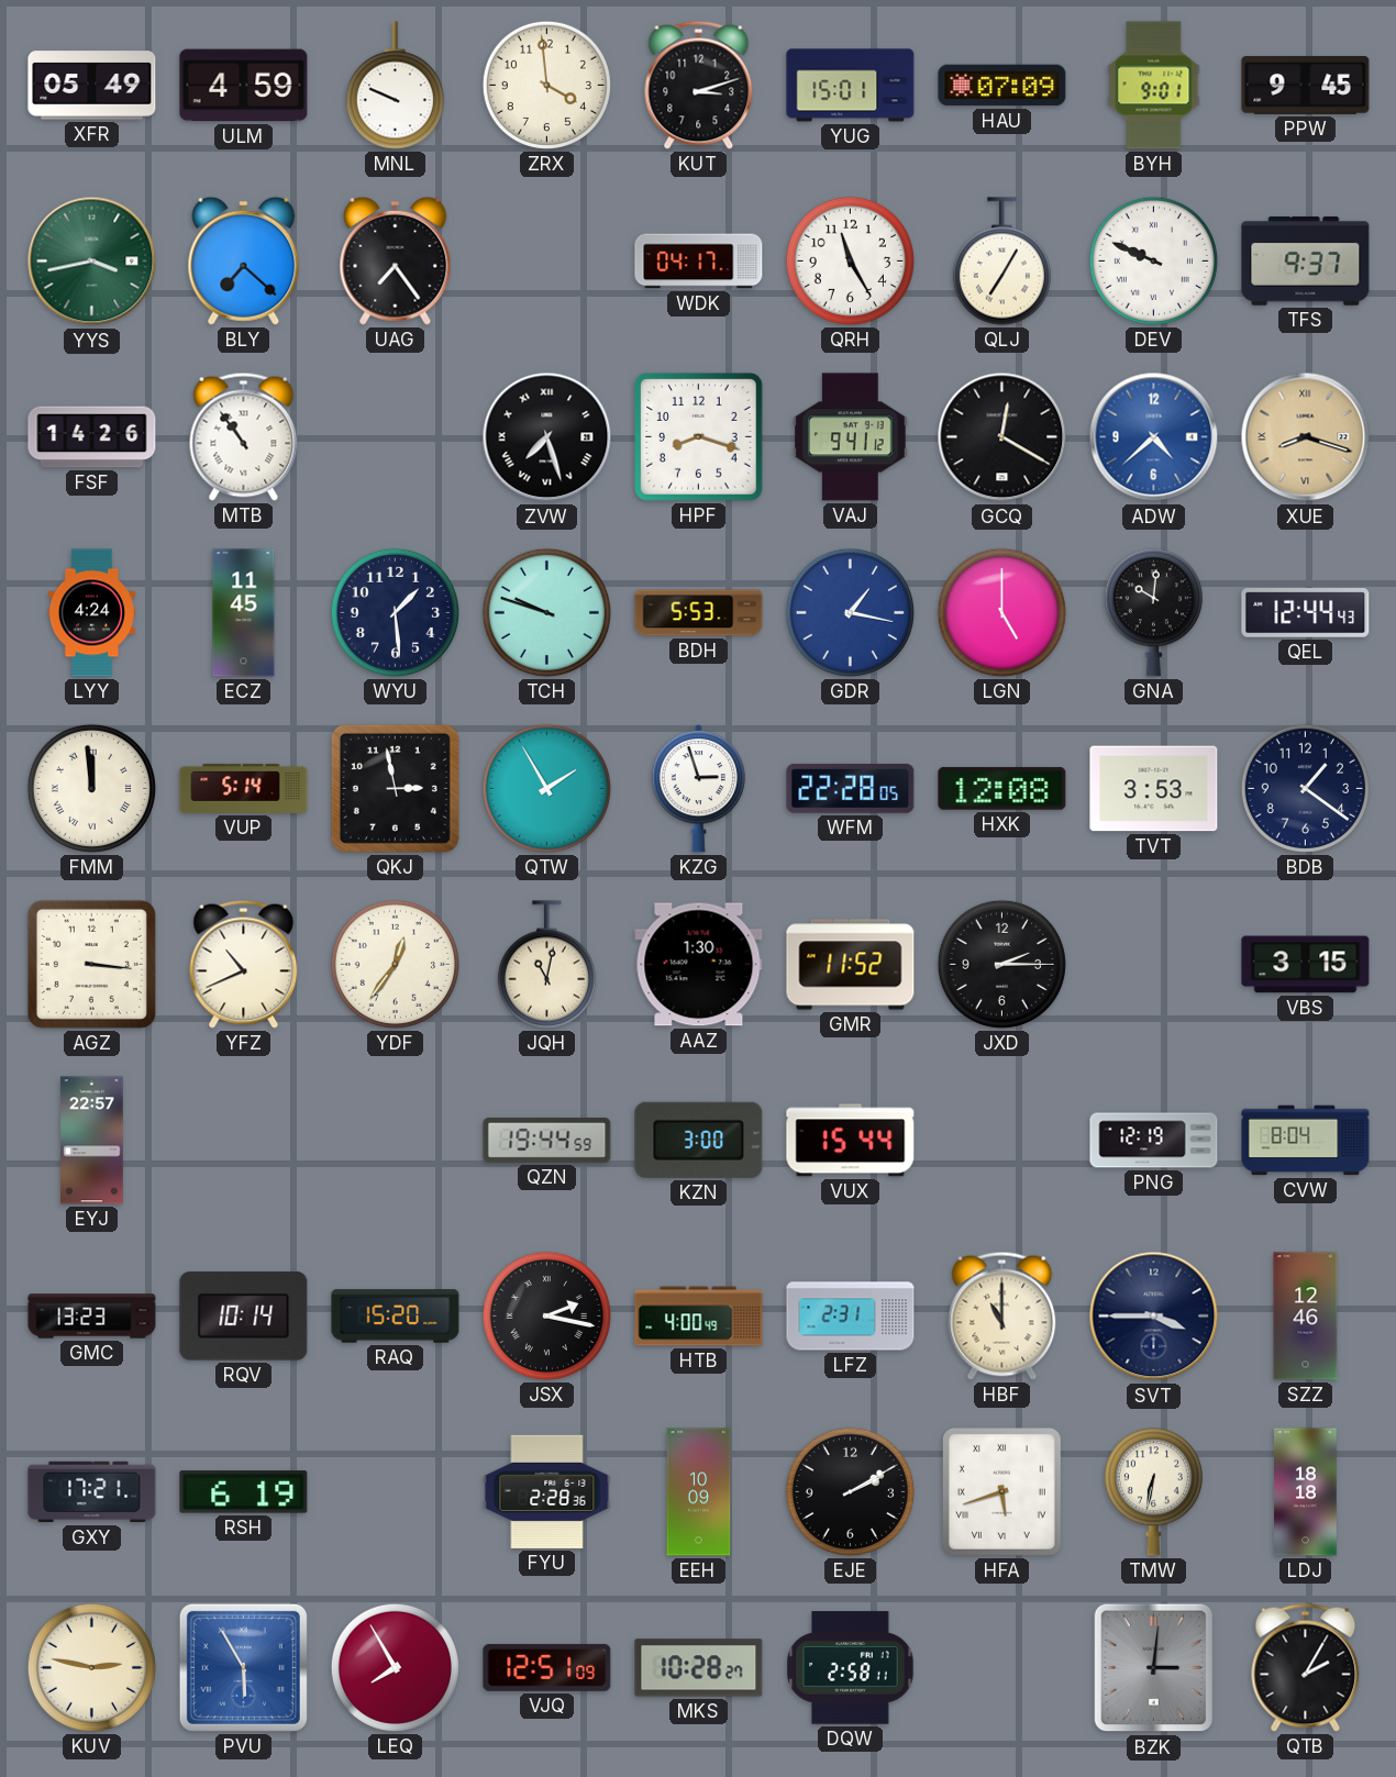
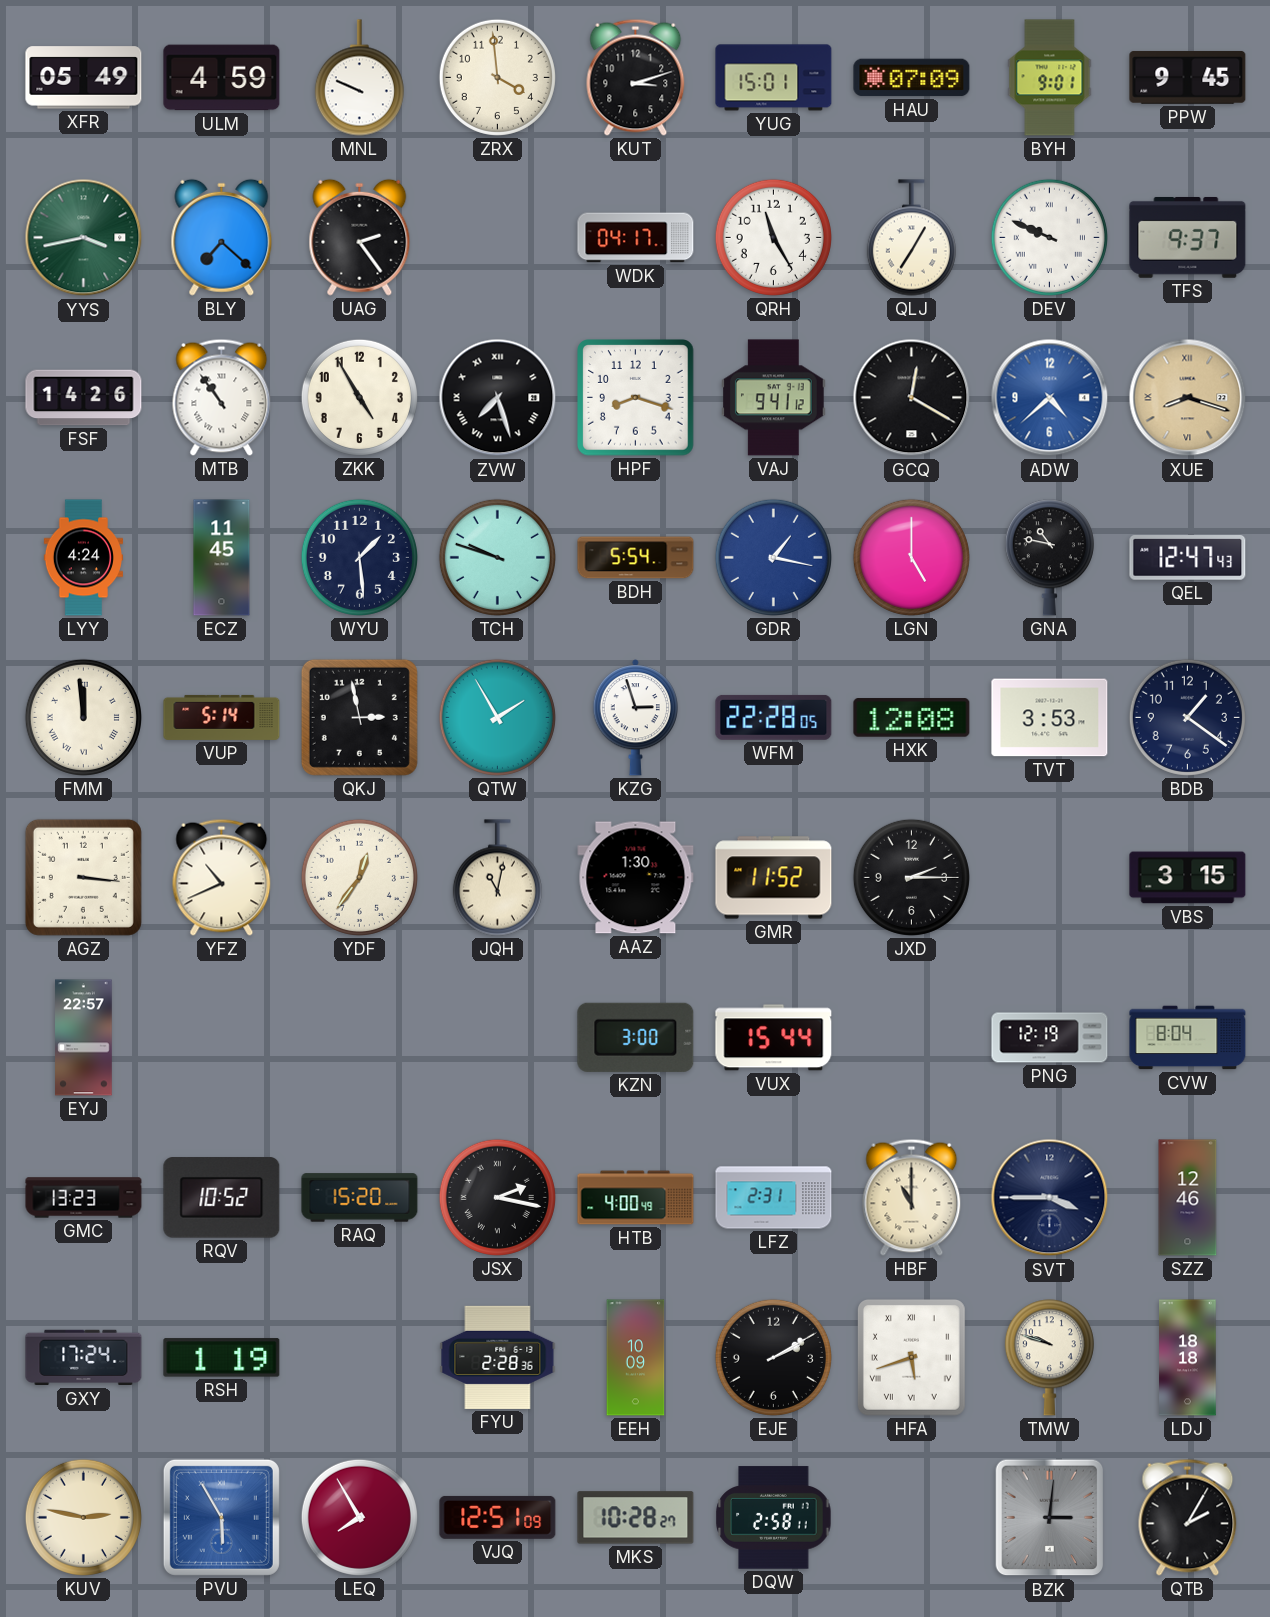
UAG: 7:24 -> 2:24
ZKK: none -> 4:55
BDH: 5:53 -> 5:54
GNA: 10:01 -> 10:47
QEL: 12:44 -> 12:47
QZN: 19:44 -> none
RQV: 10:14 -> 10:52
GXY: 17:21 -> 17:24
RSH: 6:19 -> 1:19
TMW: 6:32 -> 9:48
